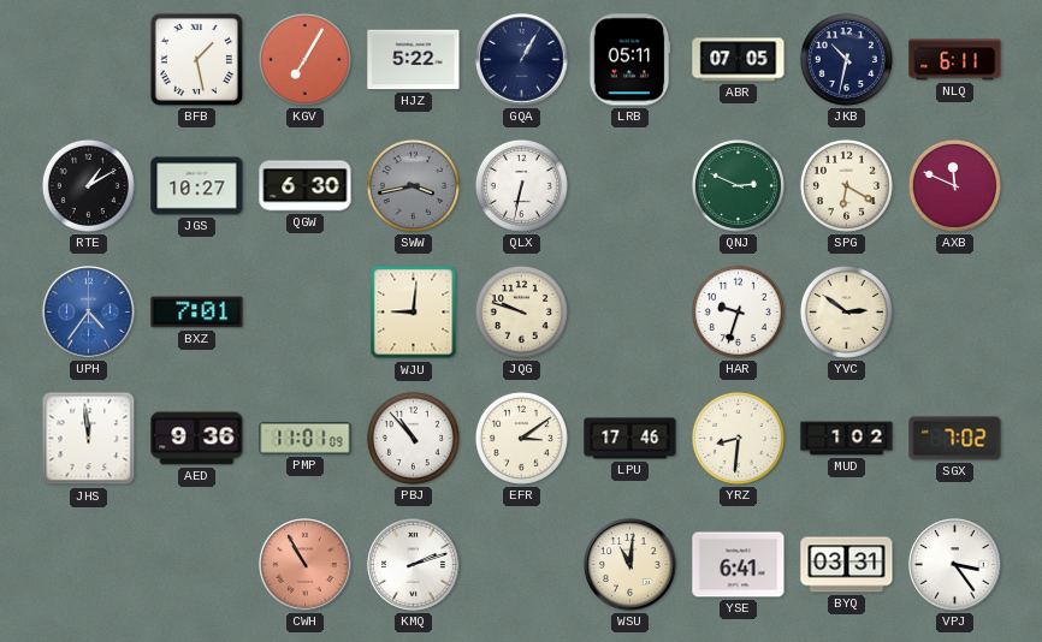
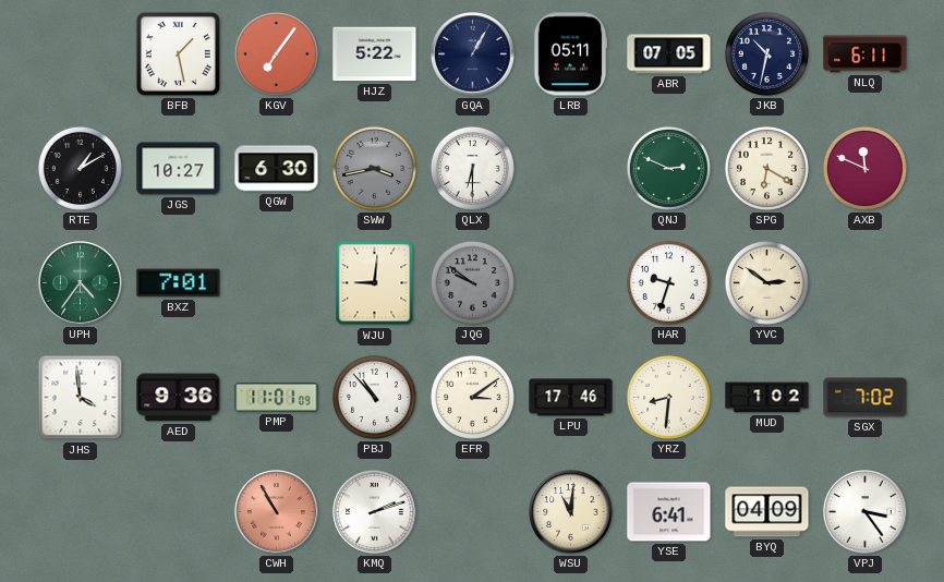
KGV: 7:05 -> 7:06
QLX: 6:32 -> 6:30
UPH dial: blue -> green
JQG: 9:48 -> 9:51
JQG dial: cream -> grey
JHS: 11:59 -> 3:59
BYQ: 03:31 -> 04:09
